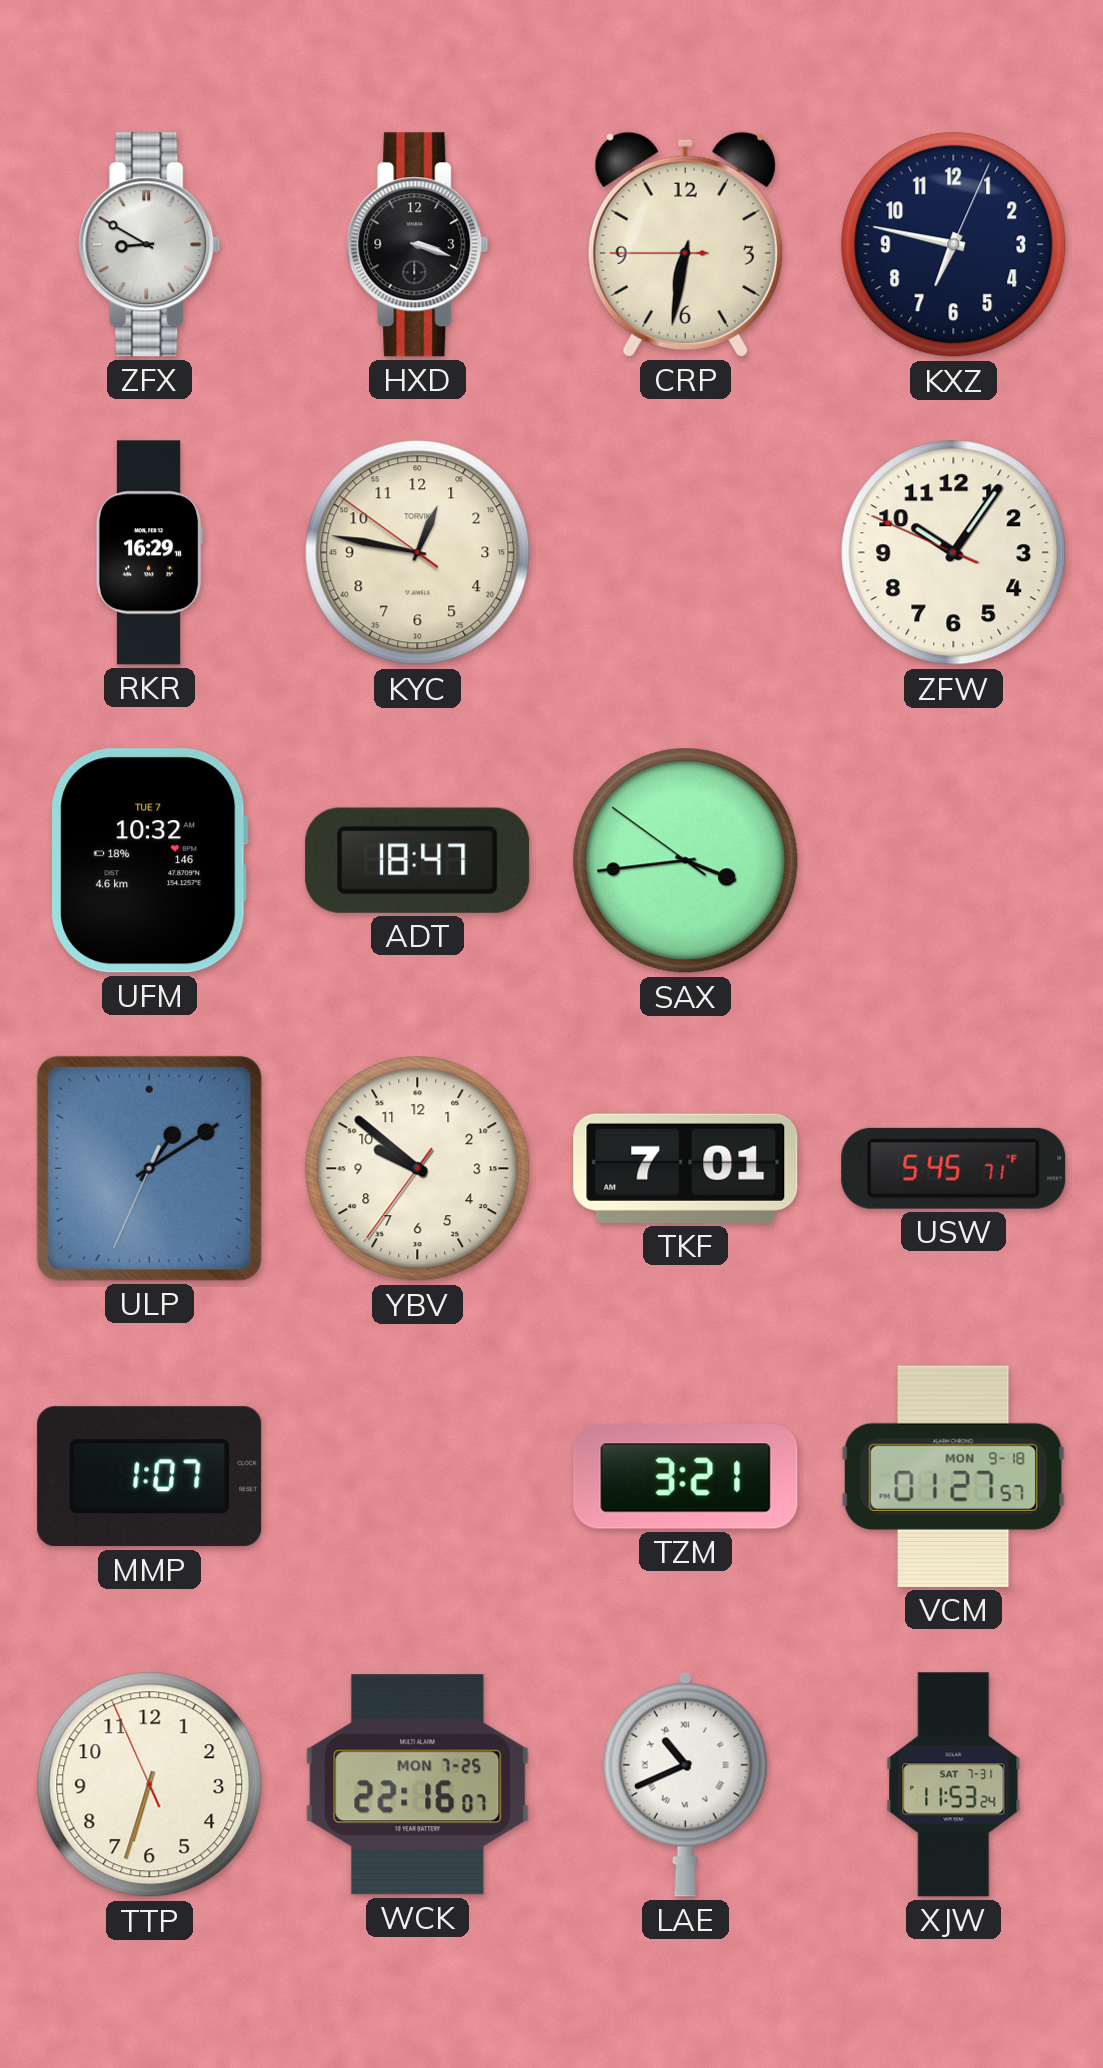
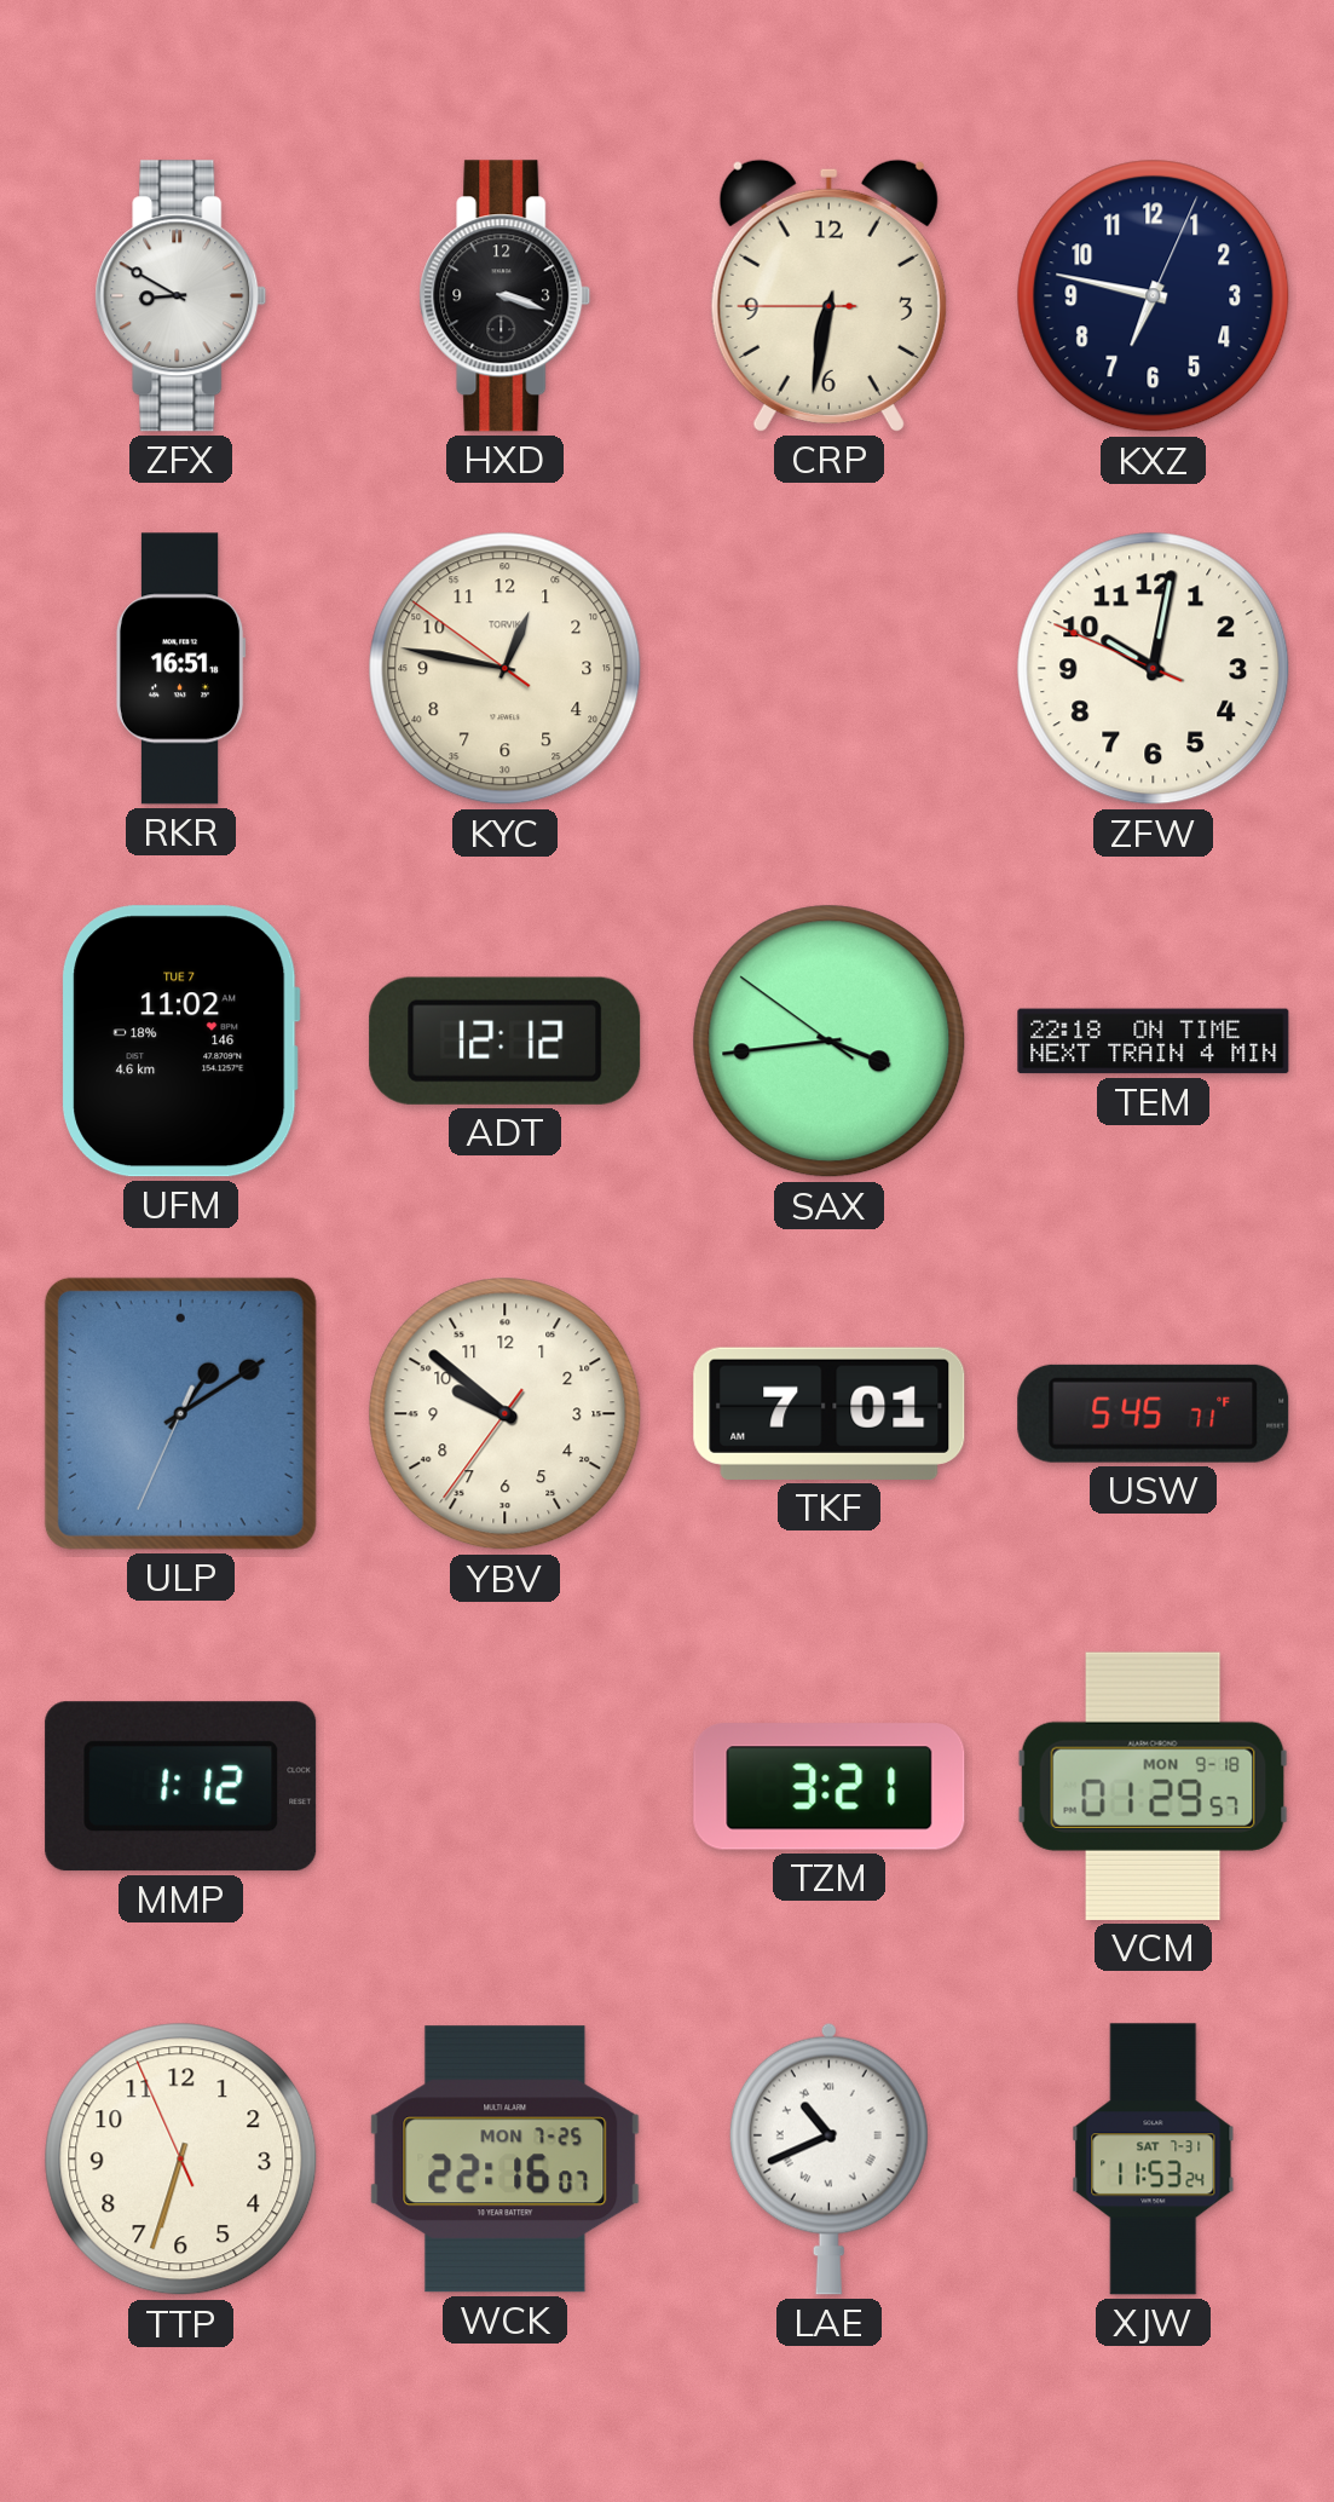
RKR: 16:29 -> 16:51
ZFW: 10:05 -> 10:01
UFM: 10:32 -> 11:02
ADT: 18:47 -> 12:12
TEM: none -> 22:18
MMP: 1:07 -> 1:12
VCM: 01:27 -> 01:29
